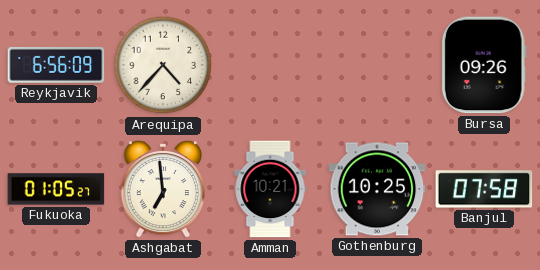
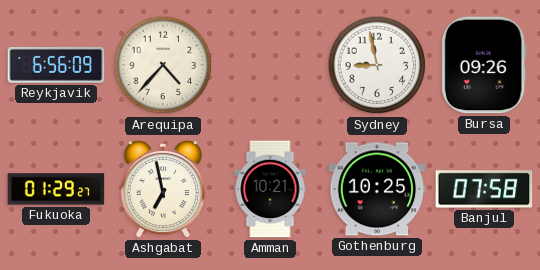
Sydney: none -> 8:58
Fukuoka: 01:05 -> 01:29
Ashgabat: 6:59 -> 6:58
